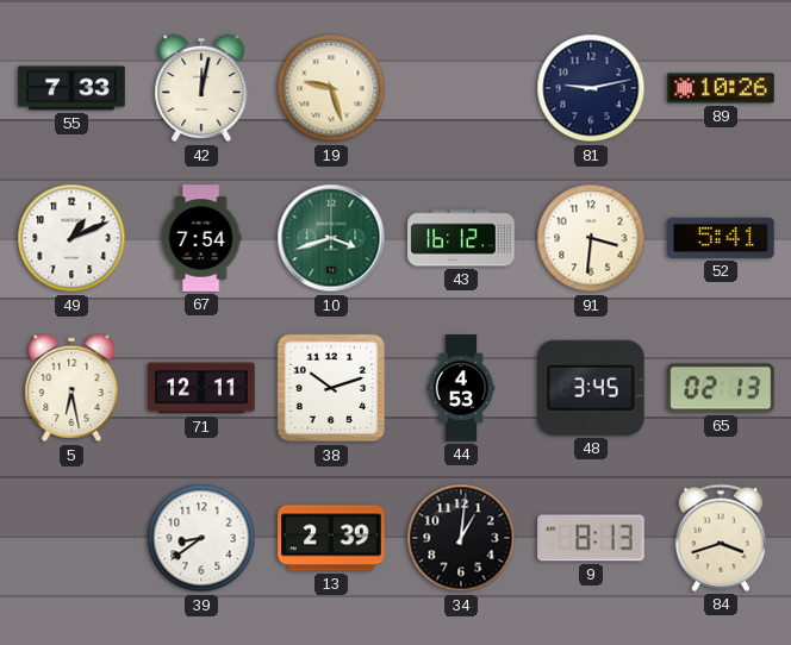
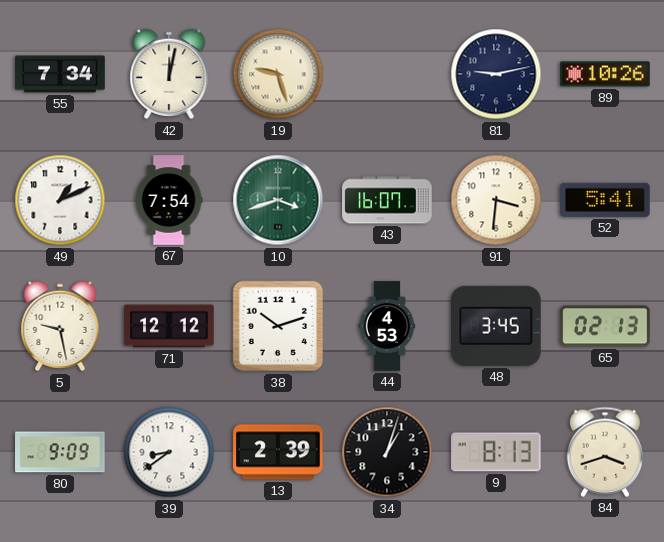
55: 7:33 -> 7:34
43: 16:12 -> 16:07
5: 6:28 -> 9:28
71: 12:11 -> 12:12
80: none -> 9:09
34: 1:01 -> 1:03
